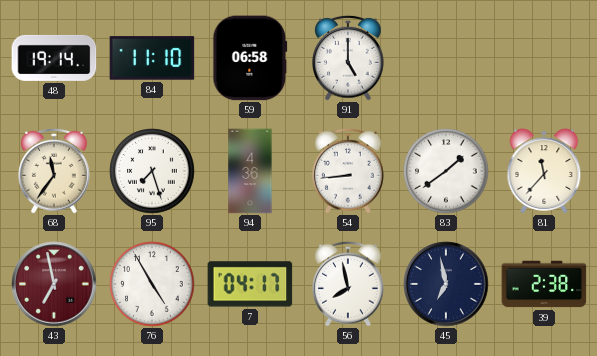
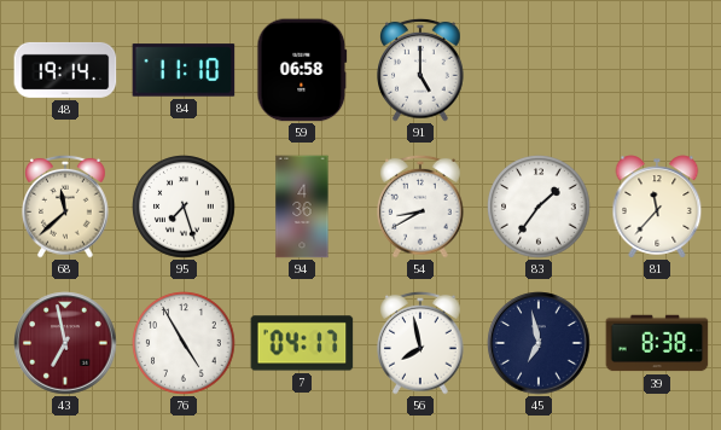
68: 11:36 -> 11:38
54: 8:44 -> 8:40
83: 1:39 -> 1:36
39: 2:38 -> 8:38
